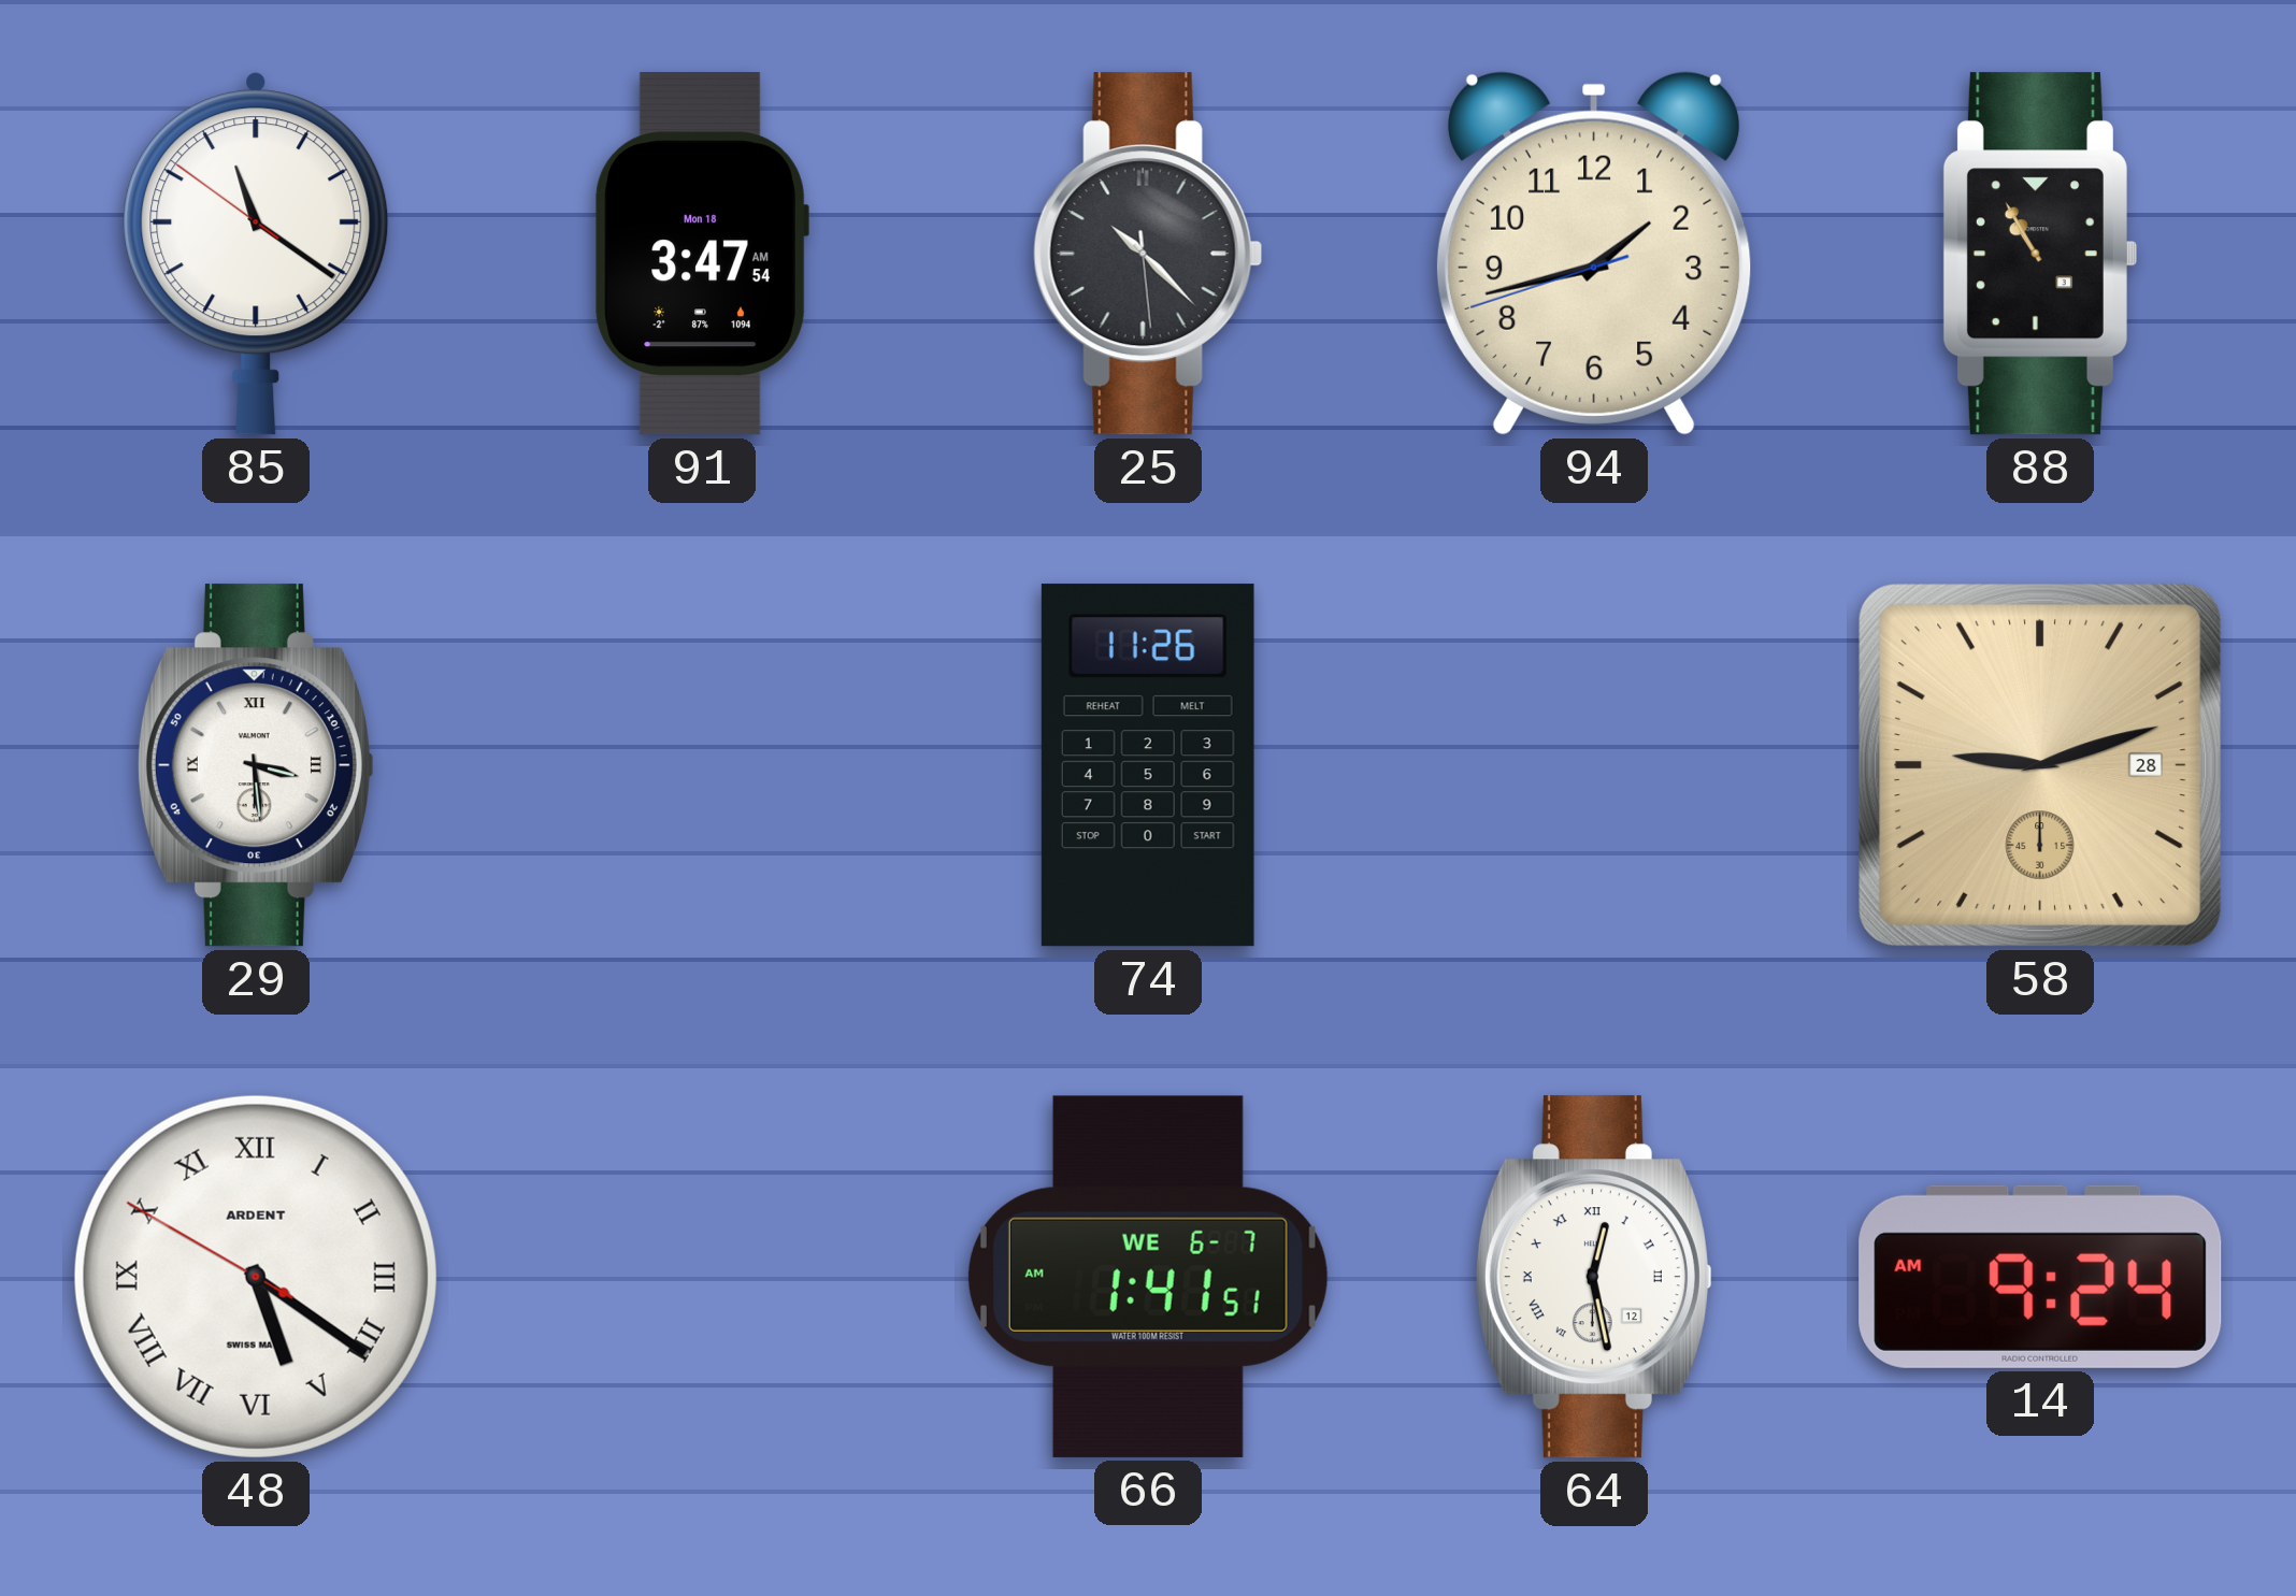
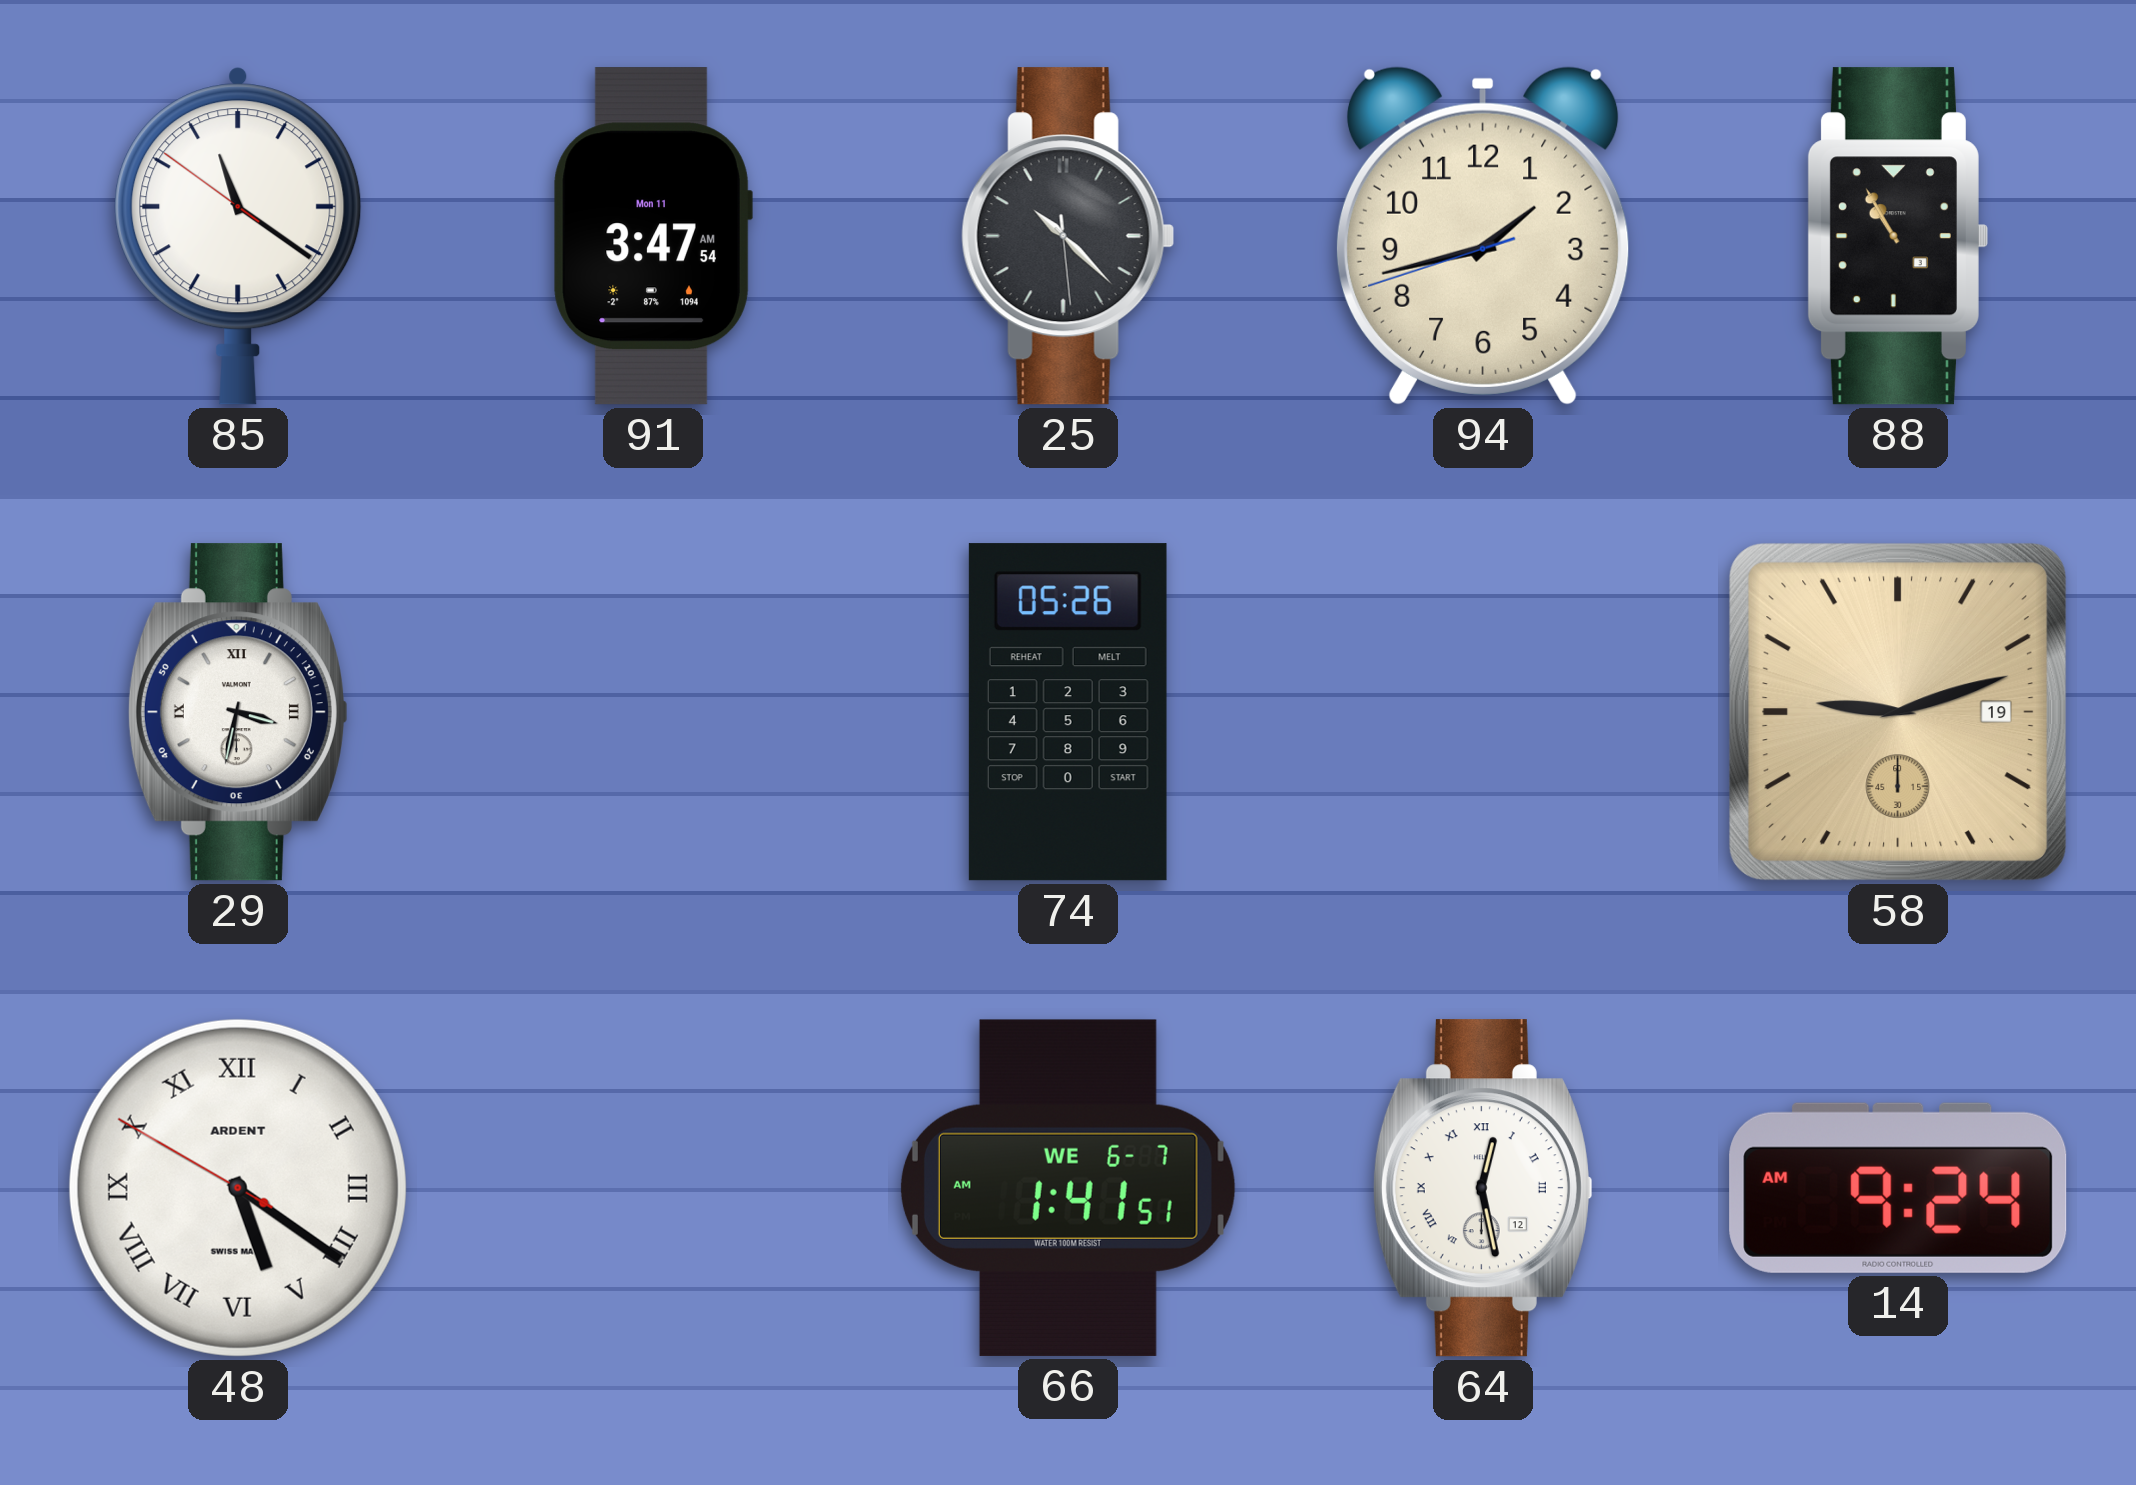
91 date: Mon 18 -> Mon 11
29: 3:29 -> 3:32
74: 11:26 -> 05:26
58 date: 28 -> 19
